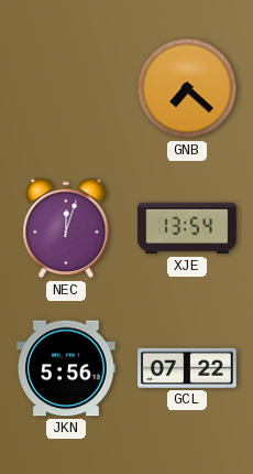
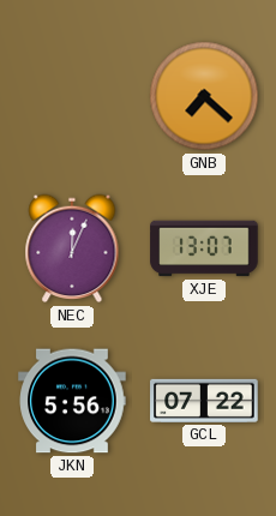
NEC: 12:03 -> 12:04
XJE: 13:54 -> 13:07
